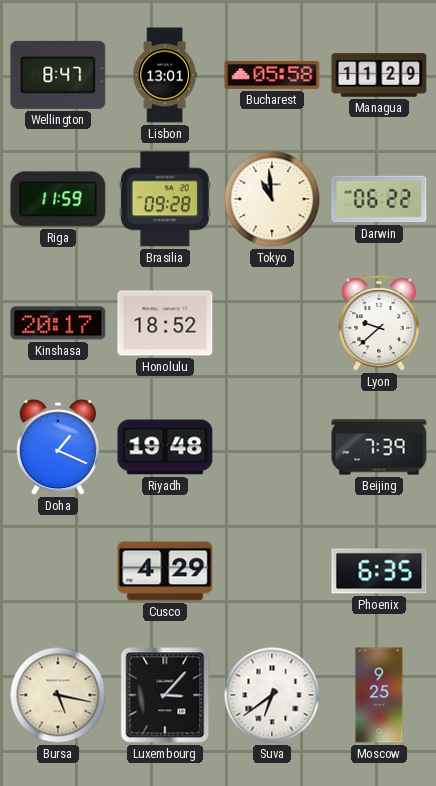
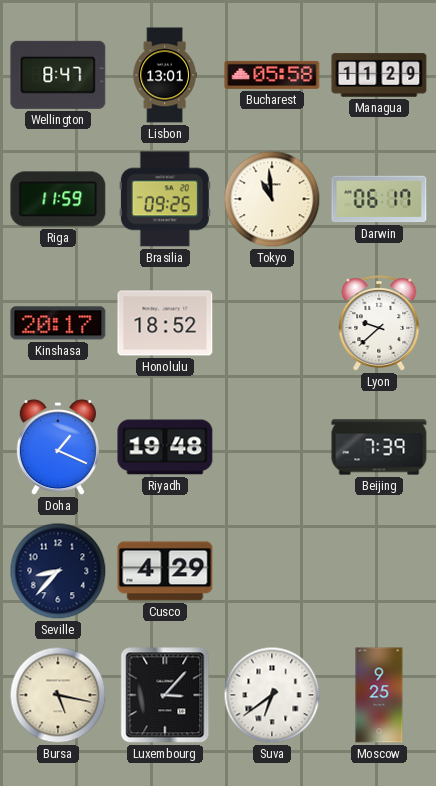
Brasilia: 09:28 -> 09:25
Darwin: 06:22 -> 06:17
Seville: none -> 8:37
Phoenix: 6:35 -> none
